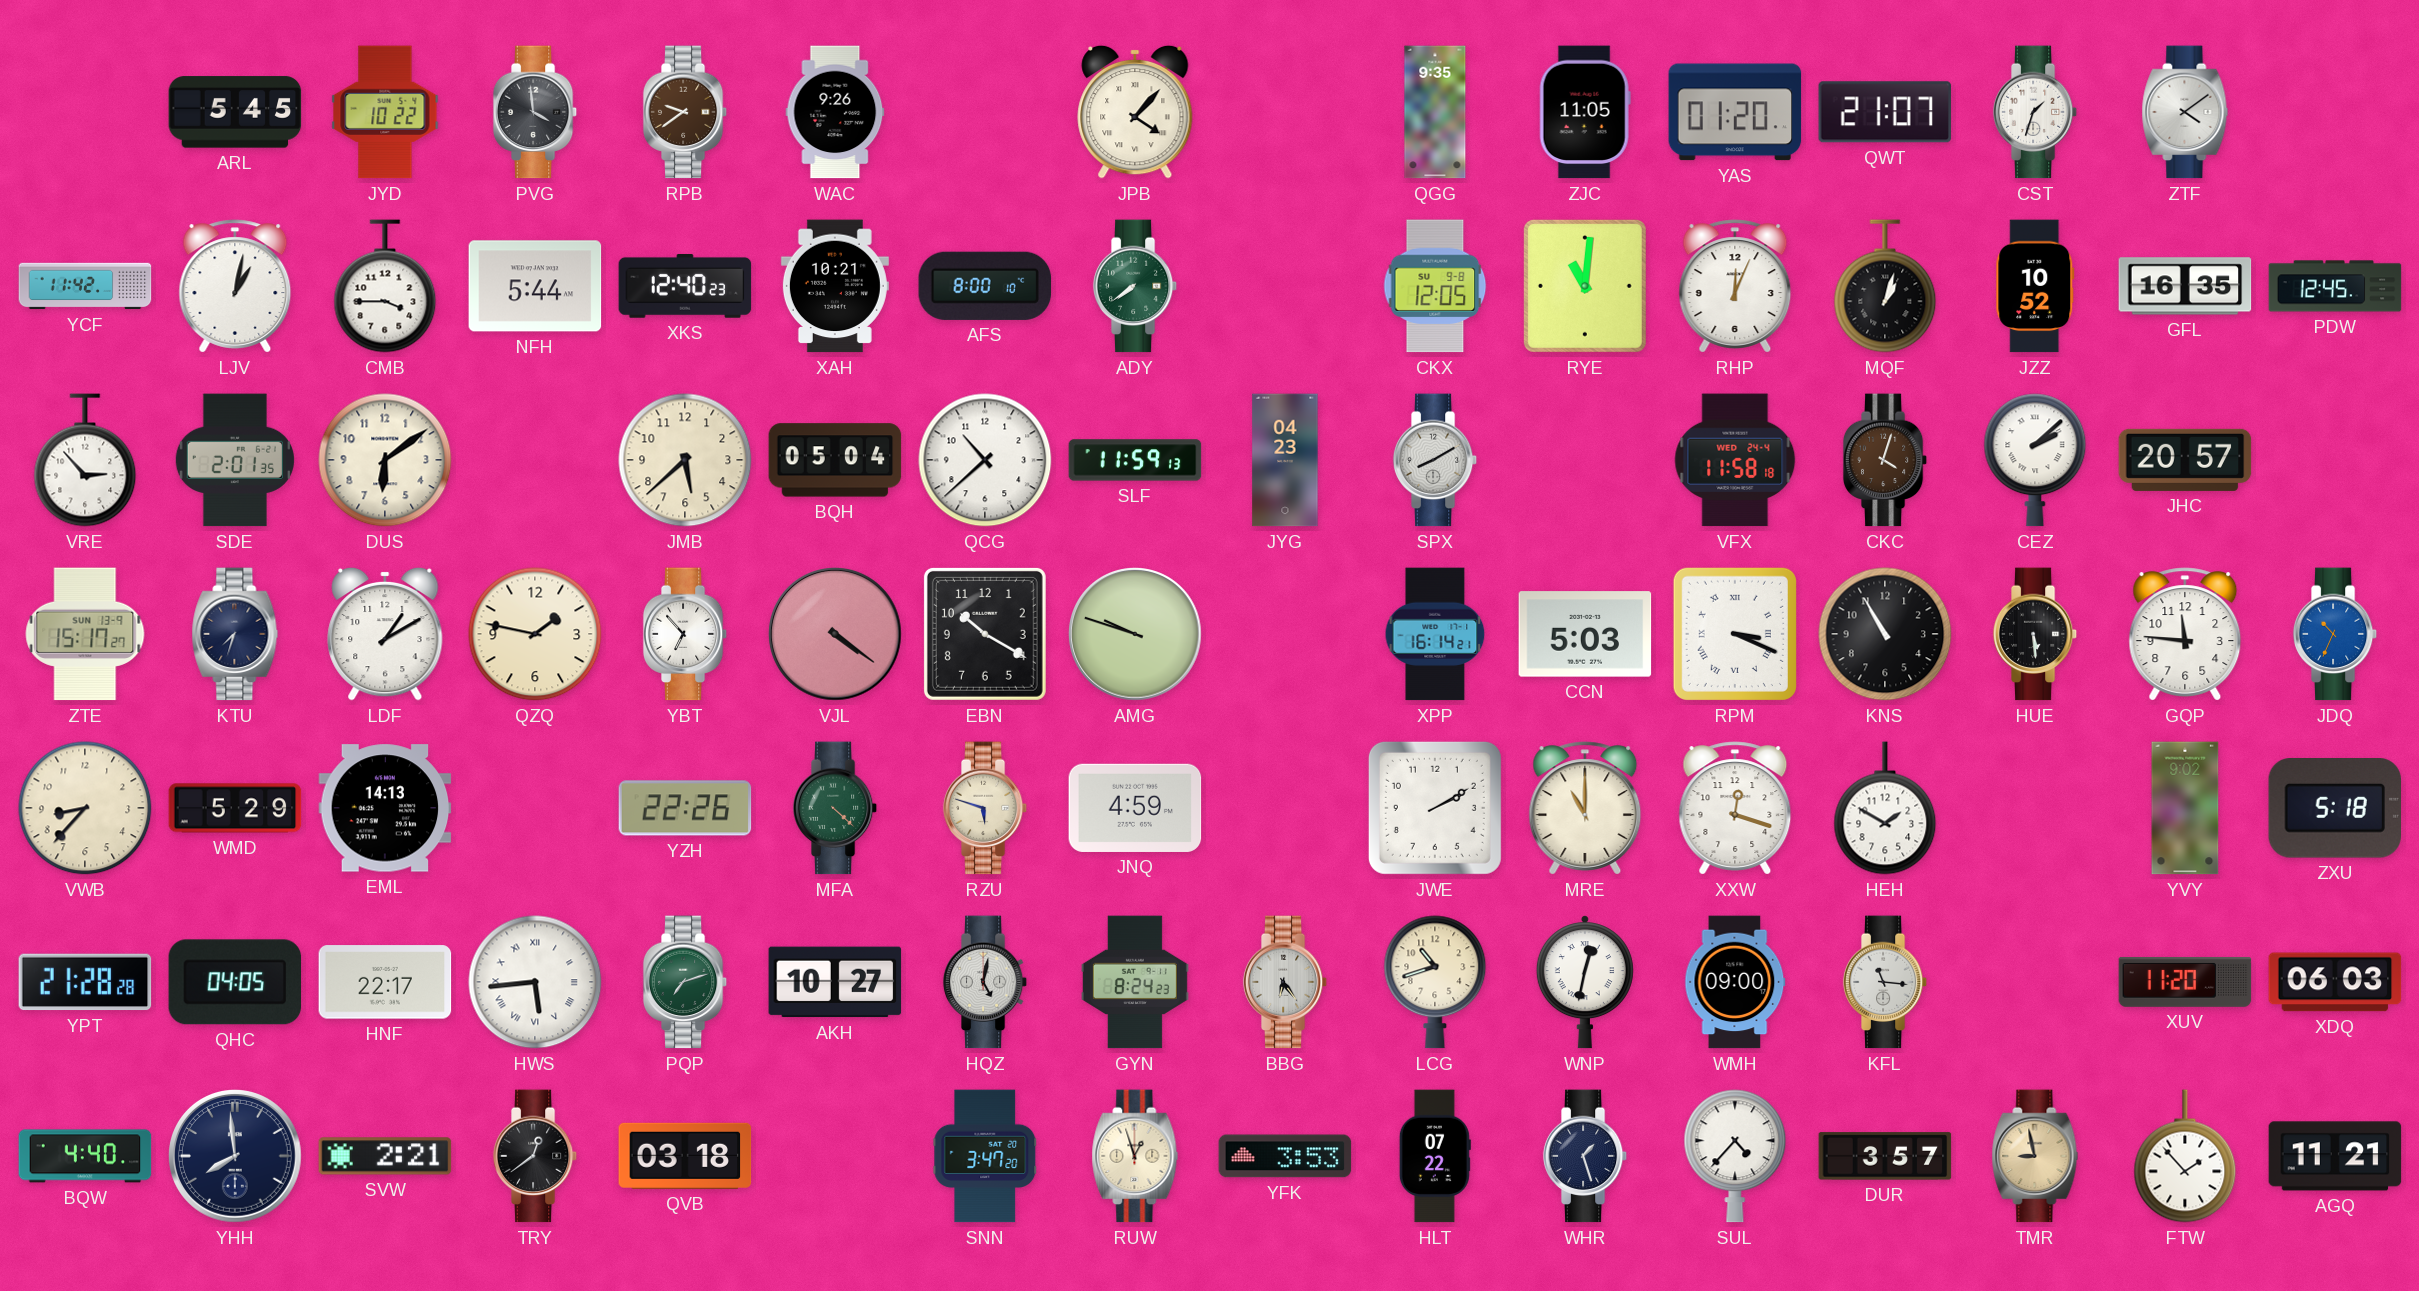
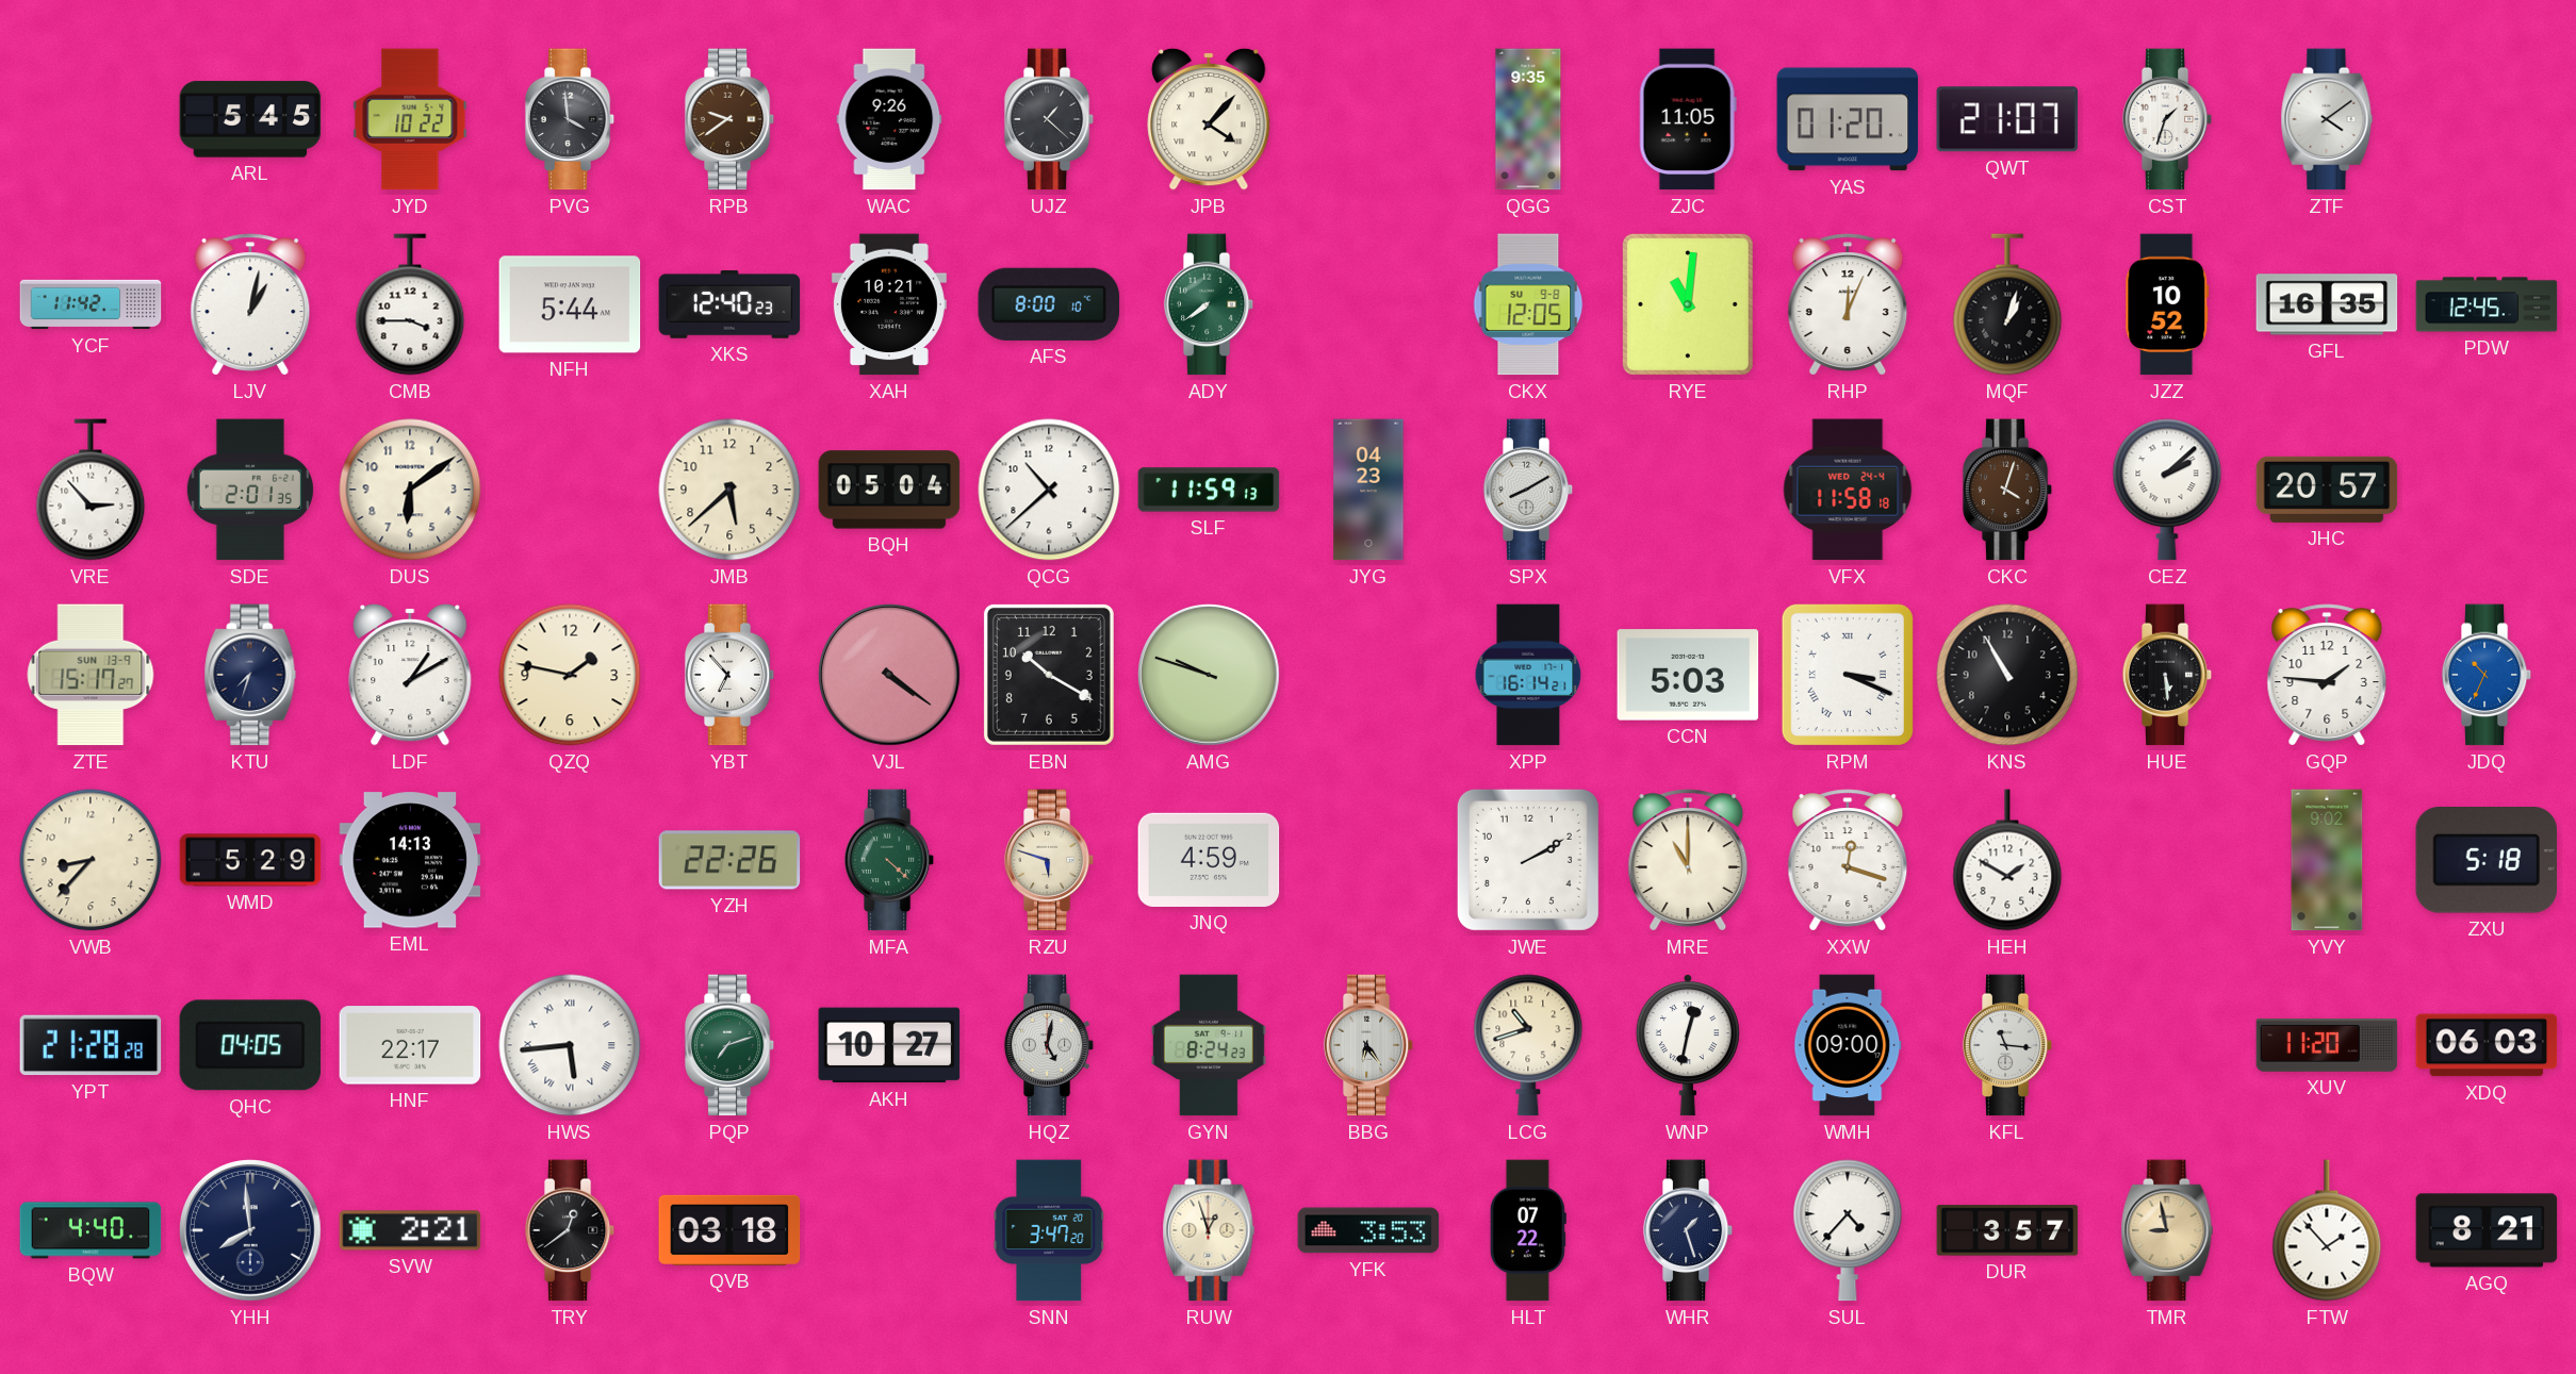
UJZ: none -> 1:22
GQP: 11:46 -> 1:46
AGQ: 11:21 -> 8:21
